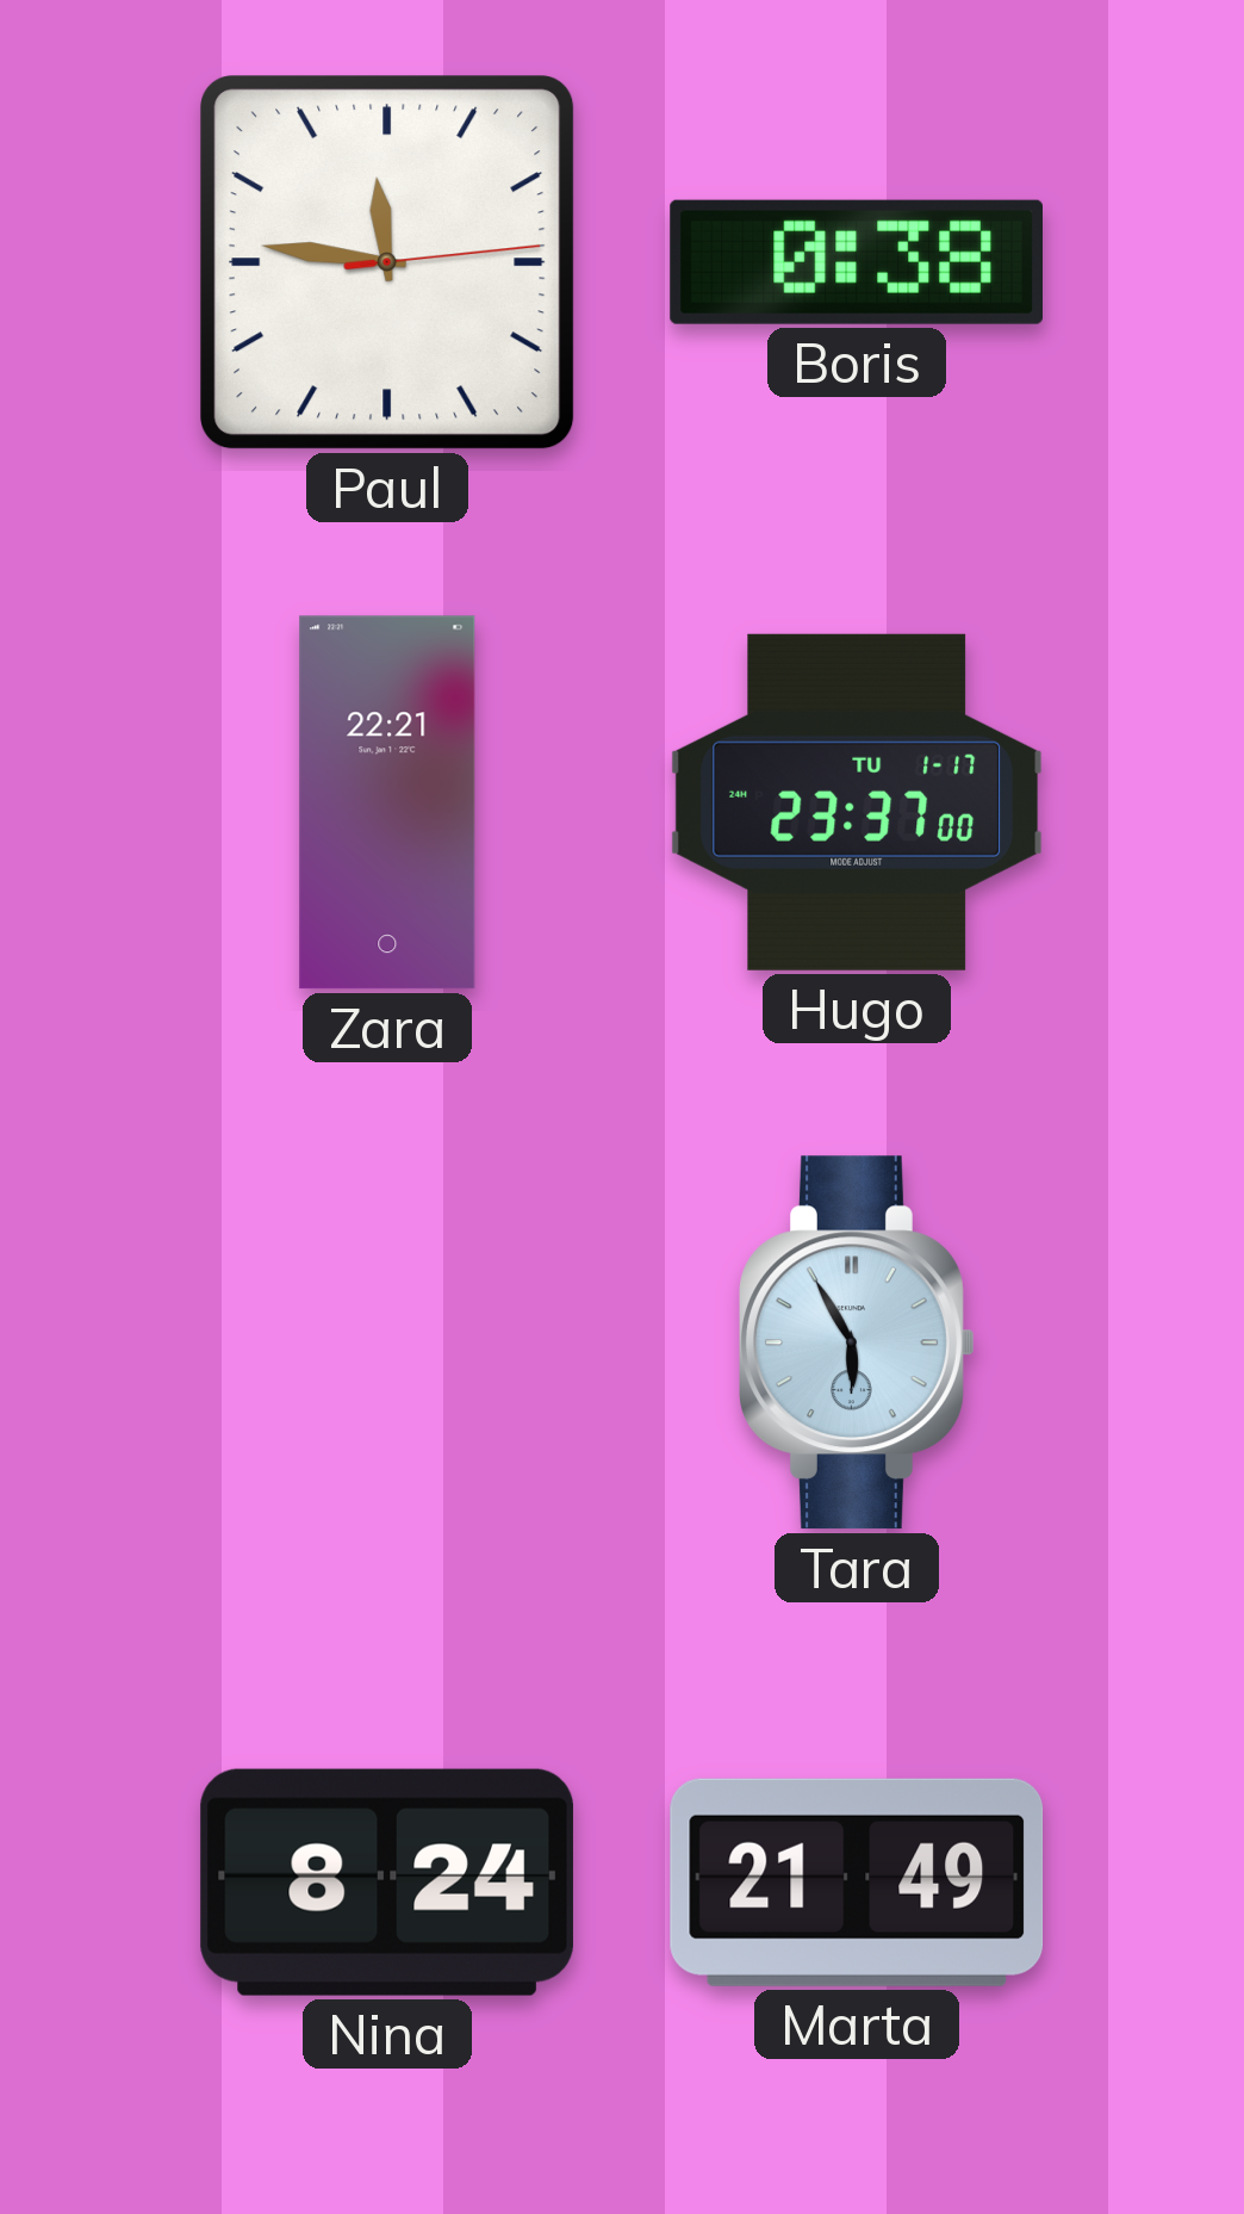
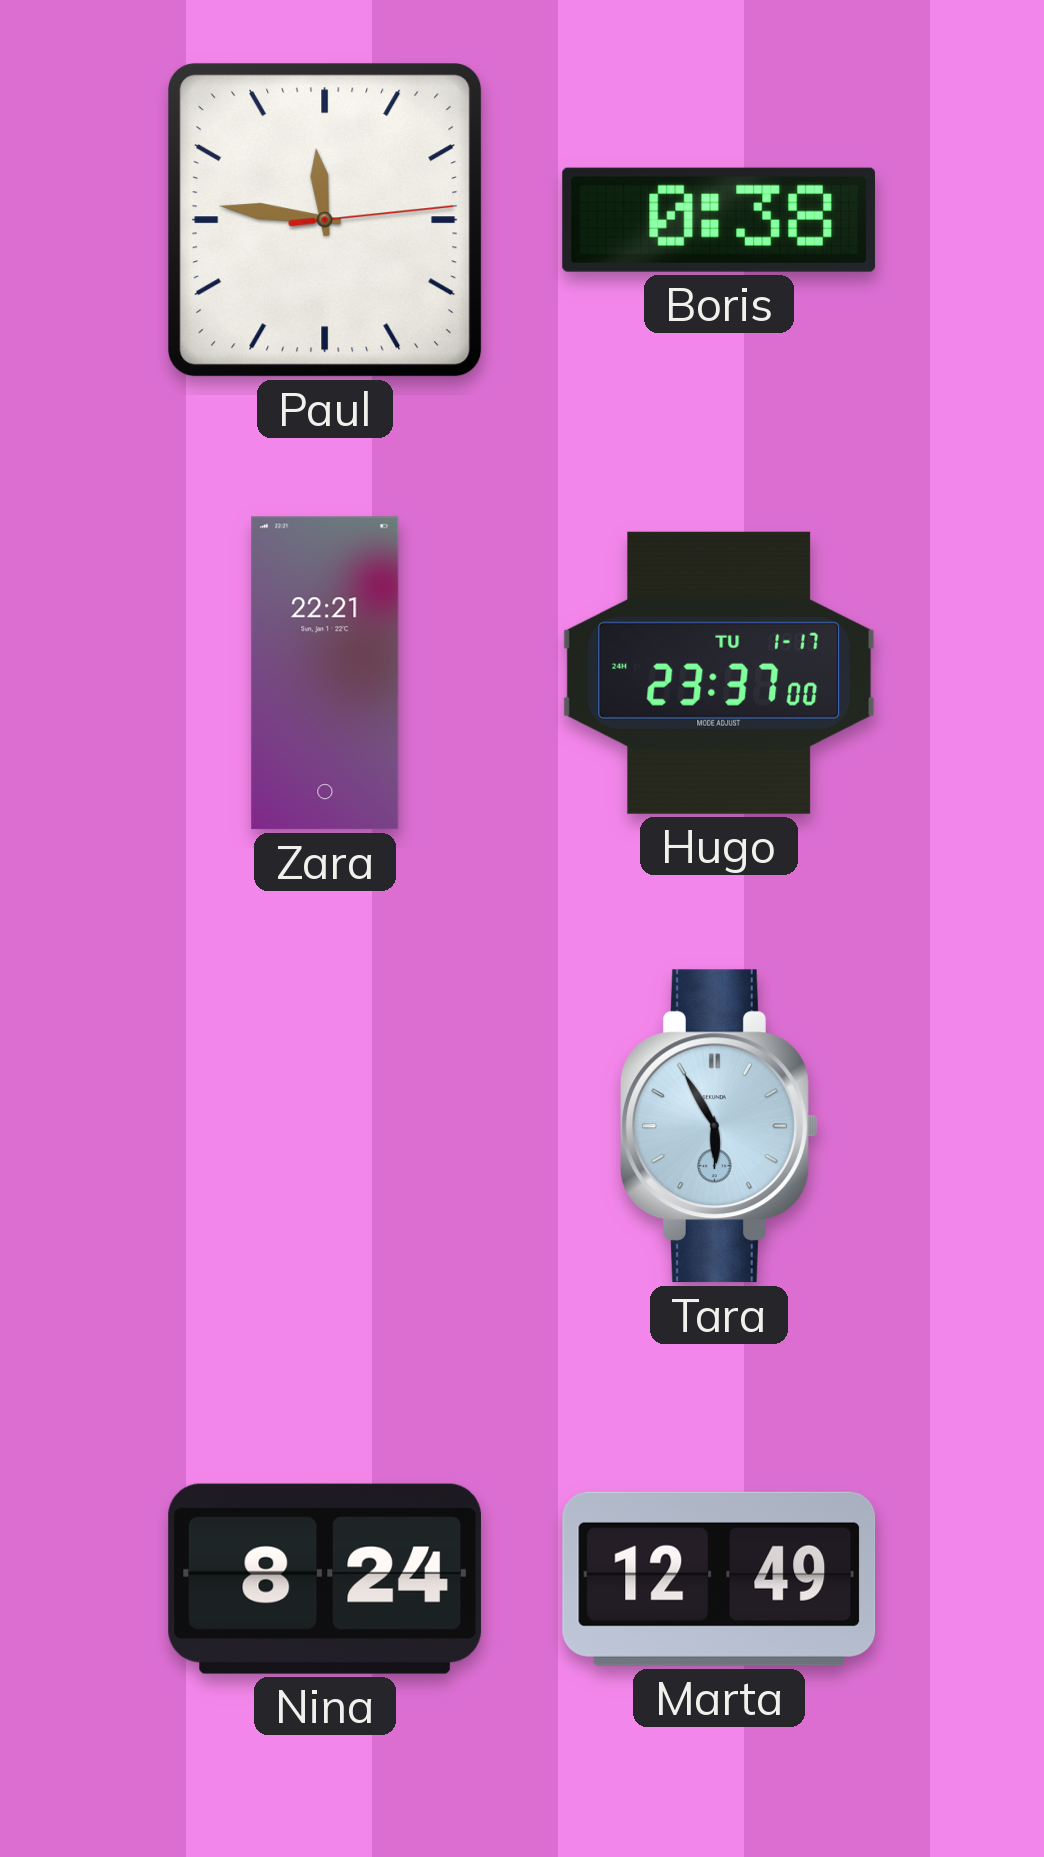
Marta: 21:49 -> 12:49
